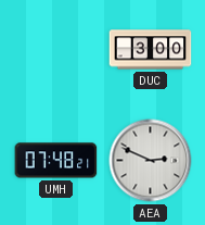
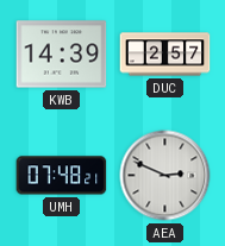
KWB: none -> 14:39
DUC: 3:00 -> 2:57
